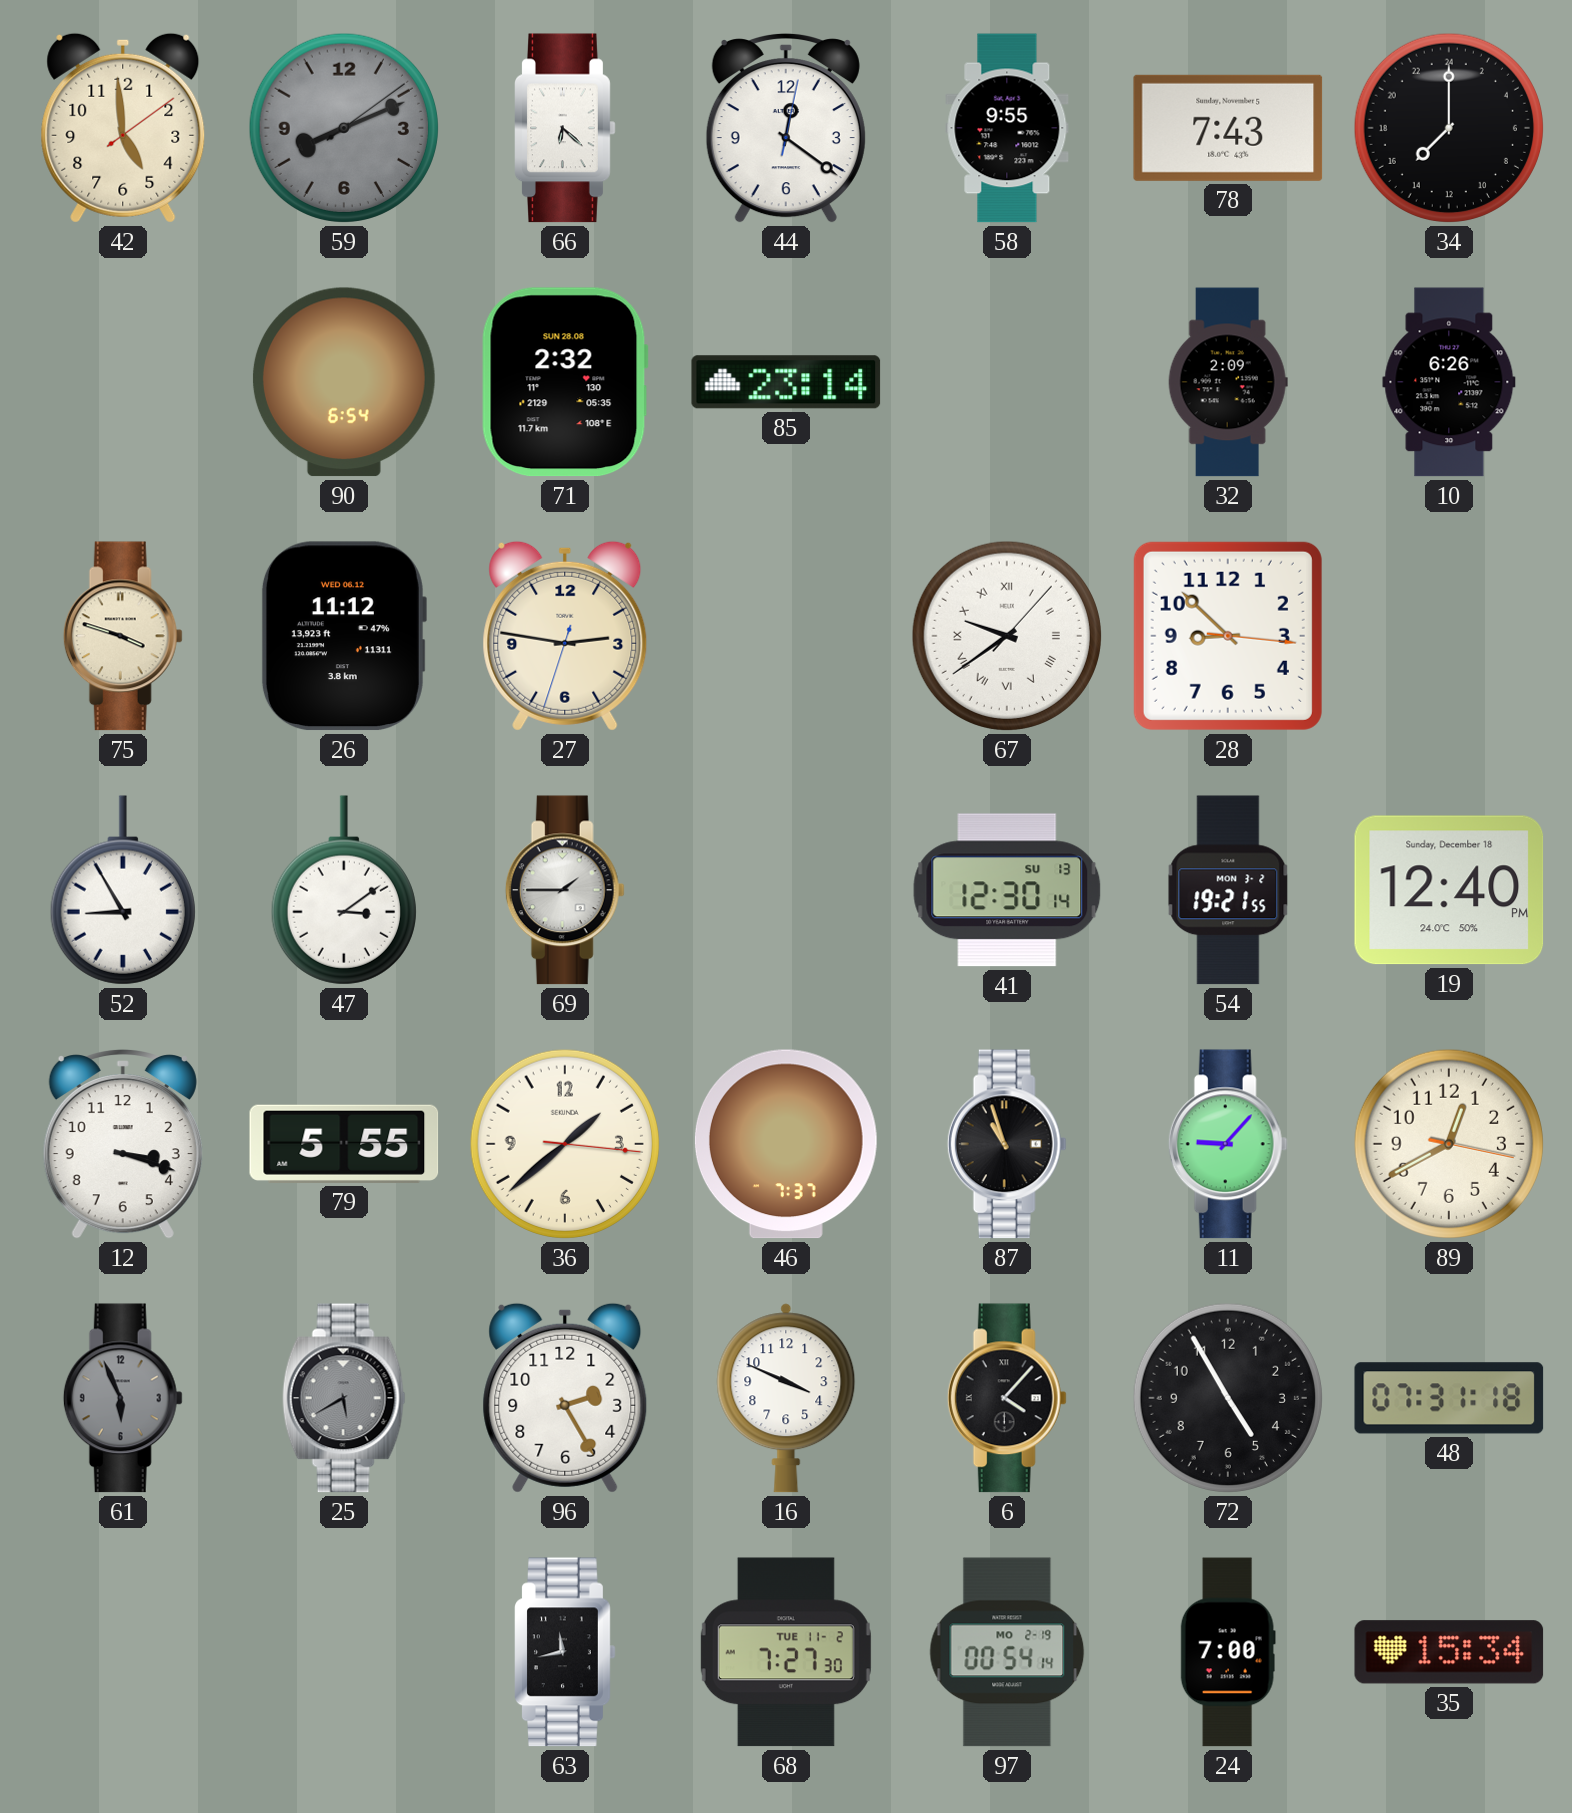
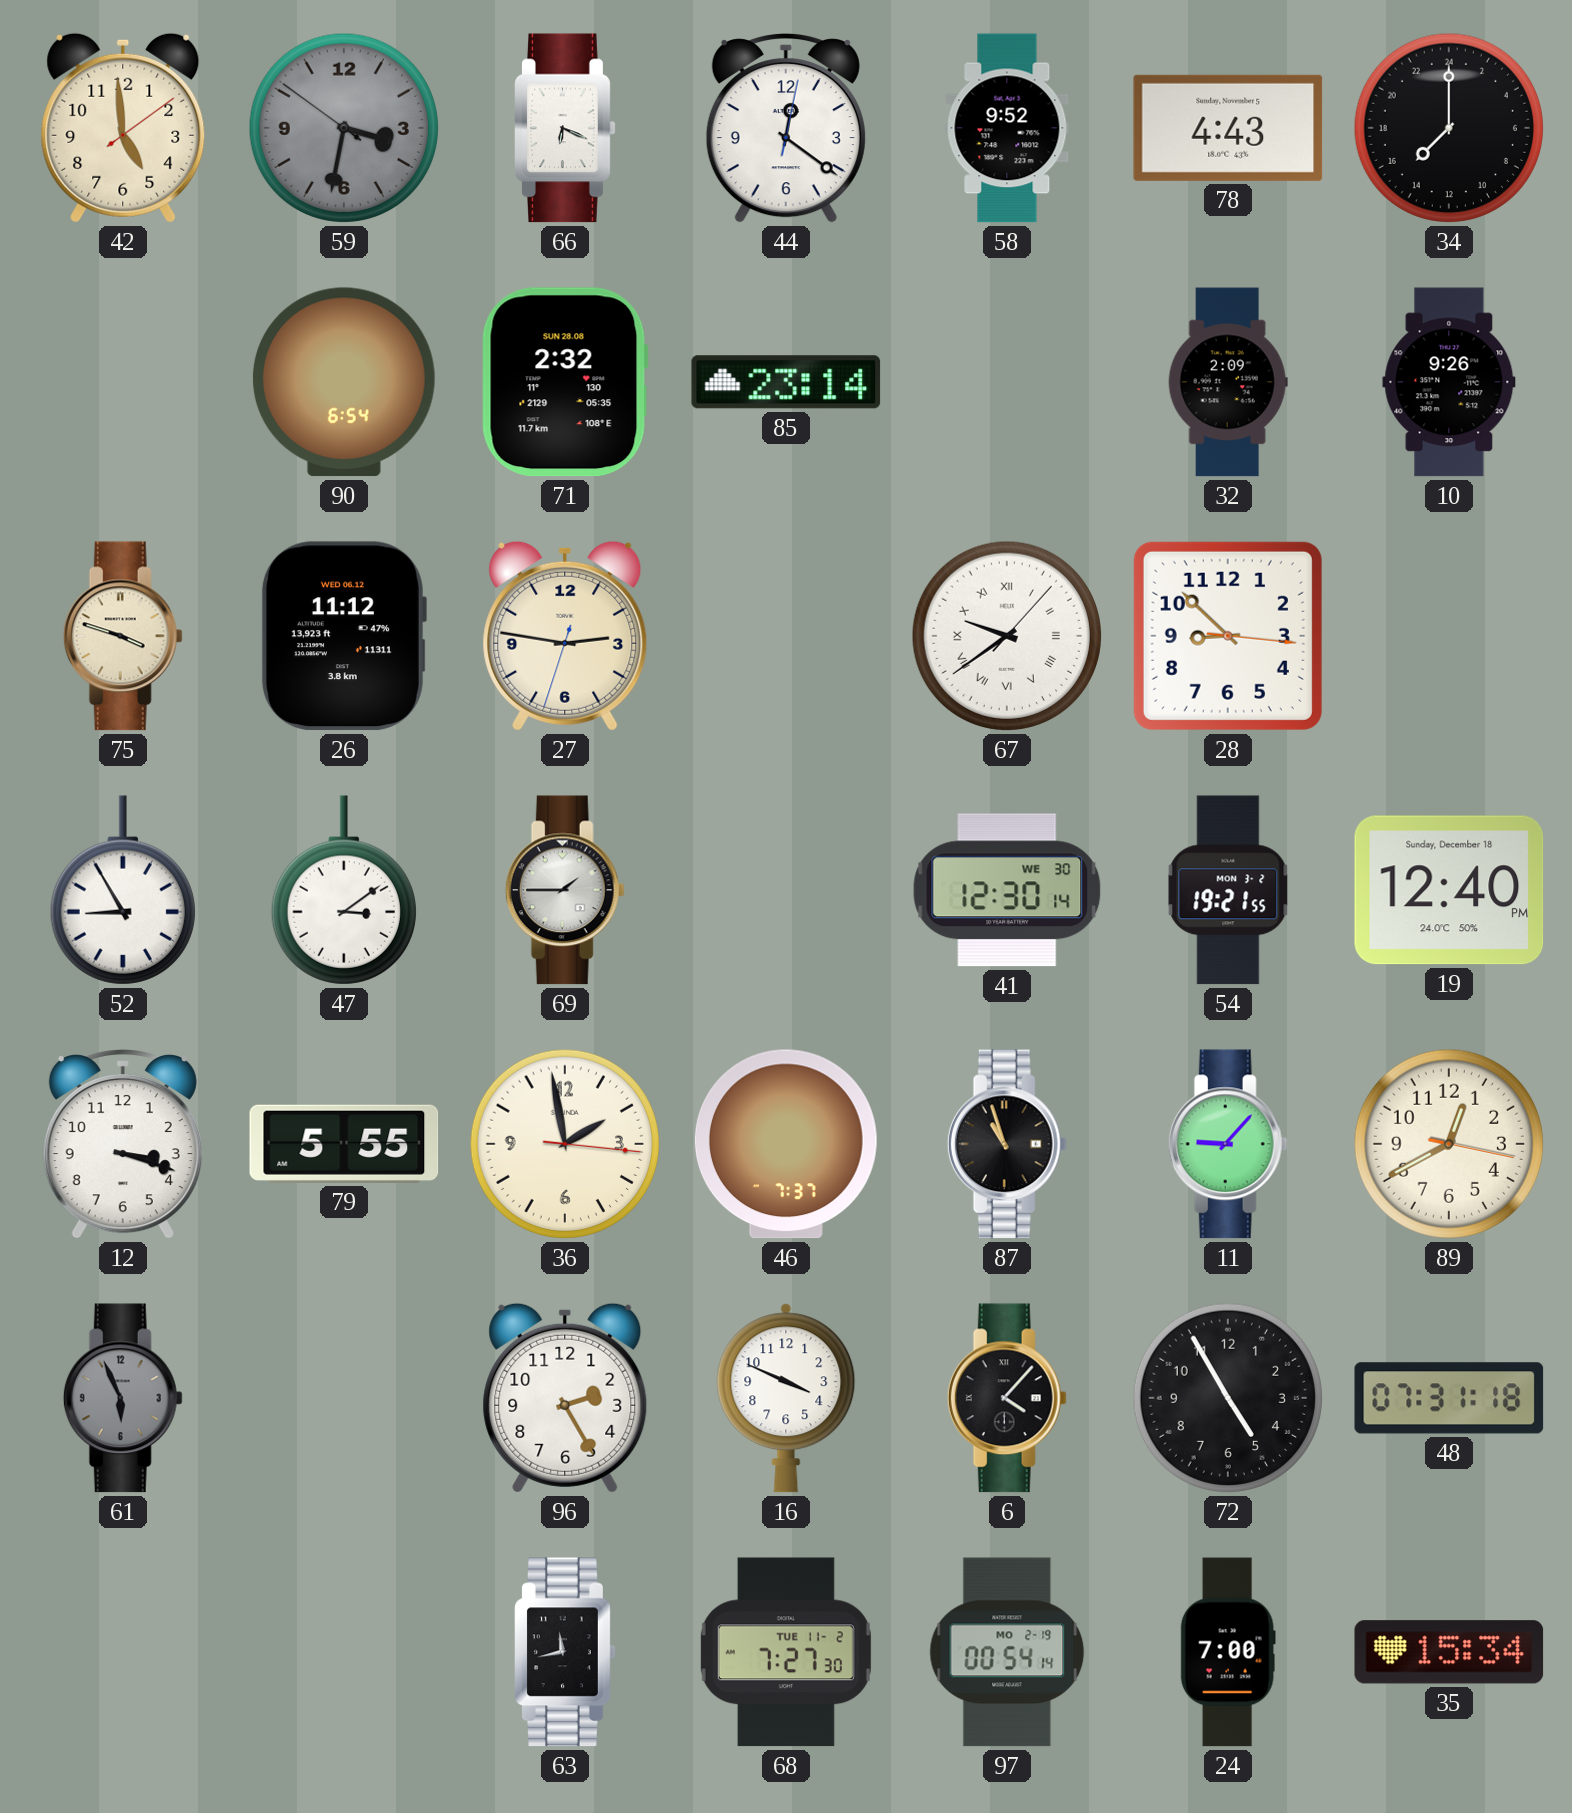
59: 8:11 -> 3:31
66: 6:22 -> 6:19
58: 9:55 -> 9:52
78: 7:43 -> 4:43
10: 6:26 -> 9:26
41 date: SU 13 -> WE 30
36: 1:38 -> 1:58
25: 5:40 -> none
